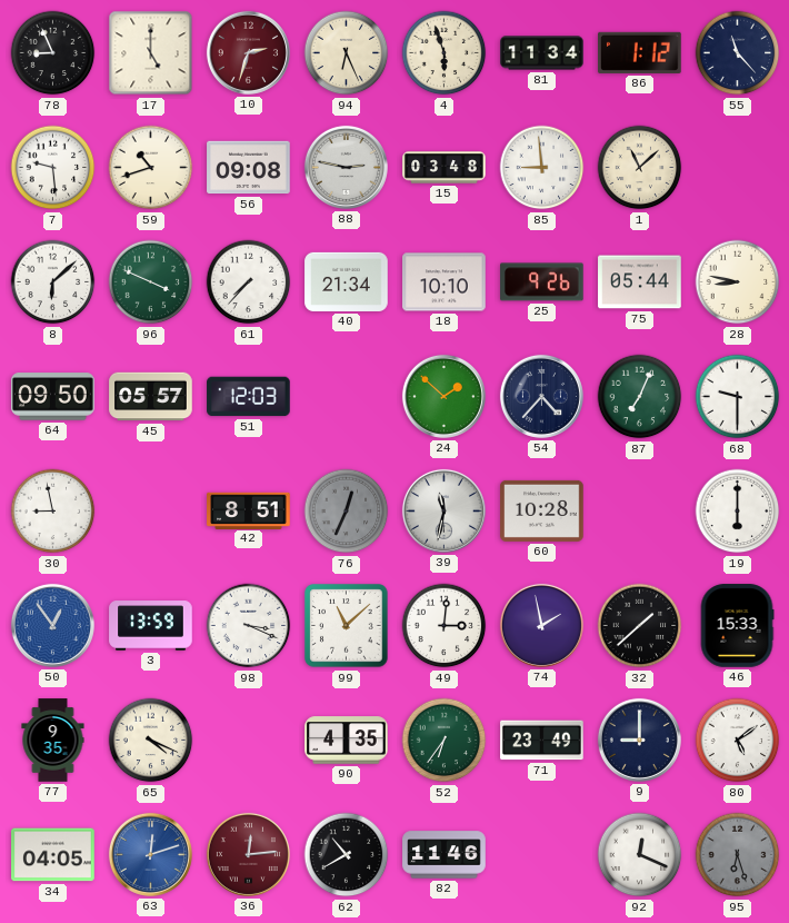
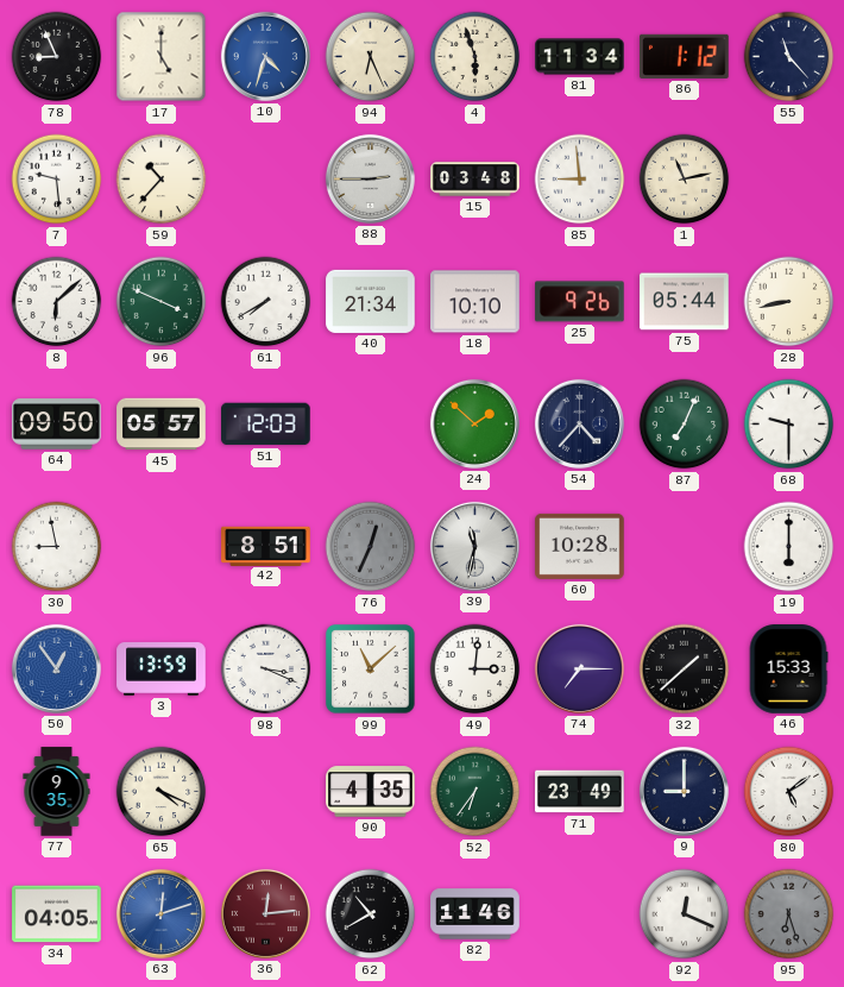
10: 2:33 -> 4:33
10 dial: burgundy -> blue
59: 10:42 -> 10:37
56: 09:08 -> none
88: 2:47 -> 2:45
1: 11:08 -> 11:13
61: 7:37 -> 7:40
28: 8:47 -> 8:43
74: 1:58 -> 7:15
